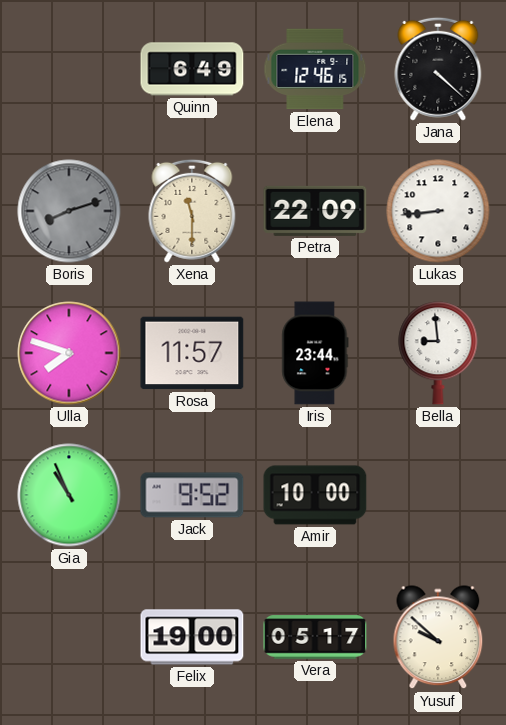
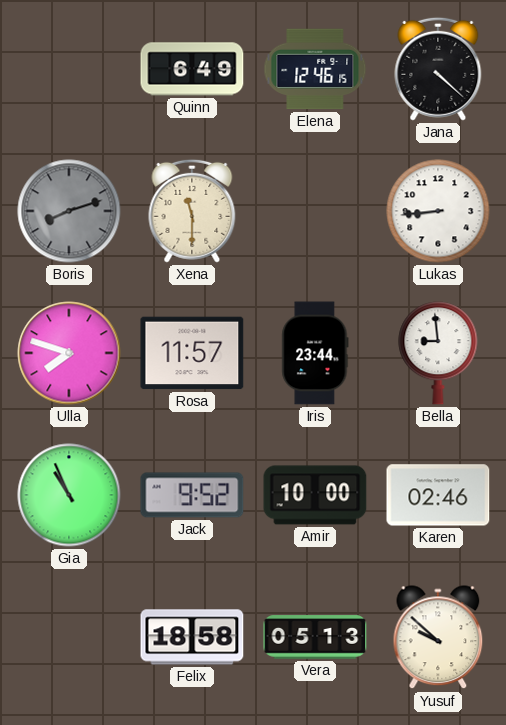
Petra: 22:09 -> none
Karen: none -> 02:46
Felix: 19:00 -> 18:58
Vera: 05:17 -> 05:13
